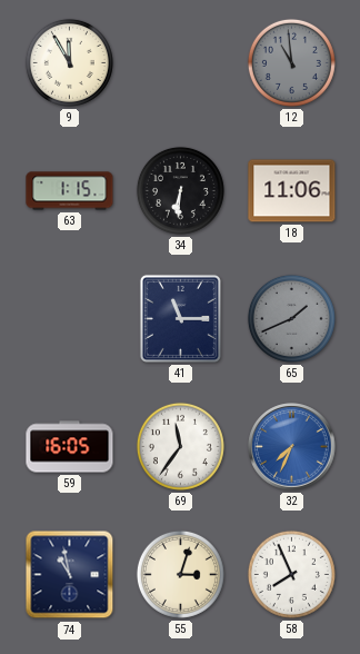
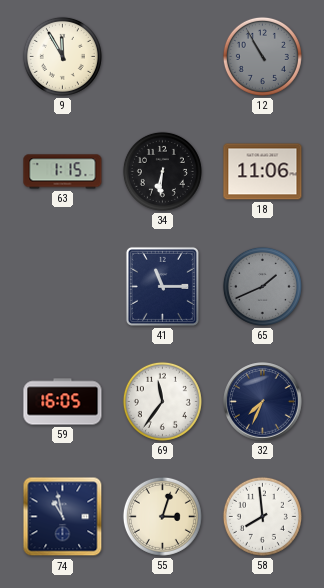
12: 10:59 -> 10:55
32 dial: blue -> navy
58: 7:56 -> 7:59
